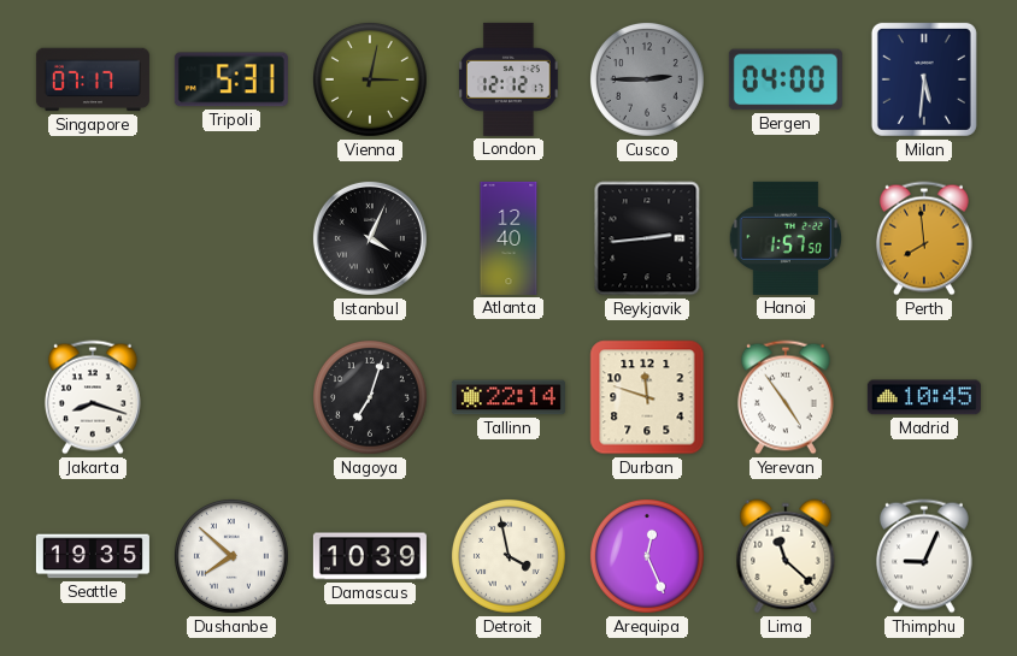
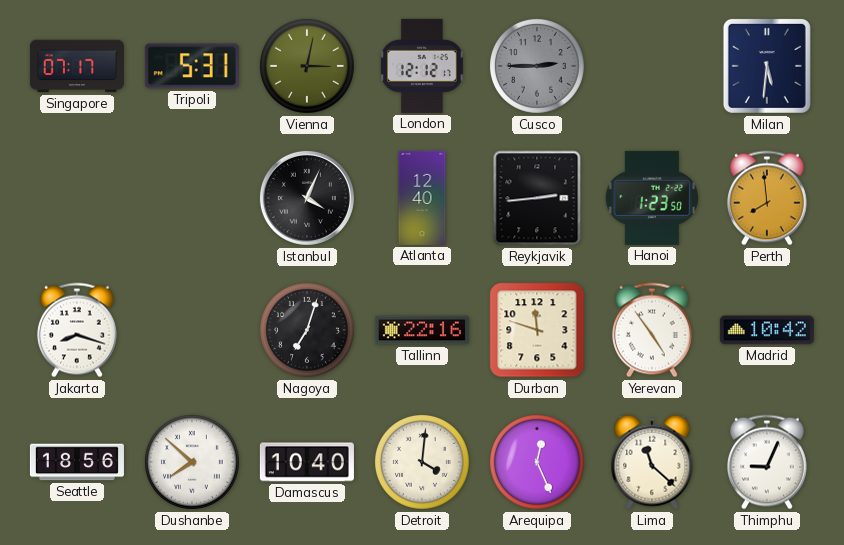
Bergen: 04:00 -> none
Hanoi: 1:57 -> 1:23
Tallinn: 22:14 -> 22:16
Madrid: 10:45 -> 10:42
Seattle: 19:35 -> 18:56
Damascus: 10:39 -> 10:40
Detroit: 3:58 -> 4:01
